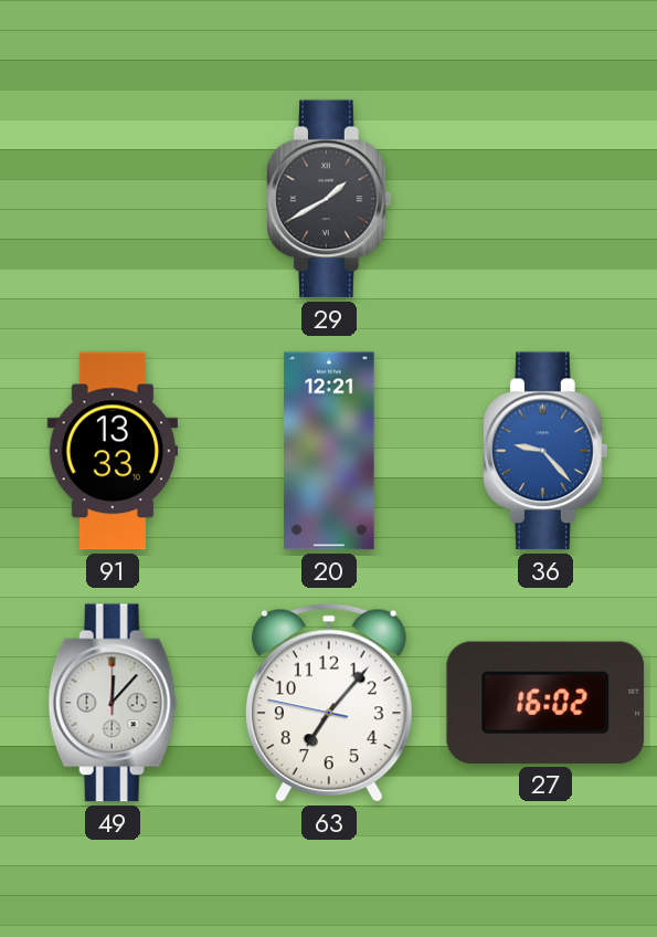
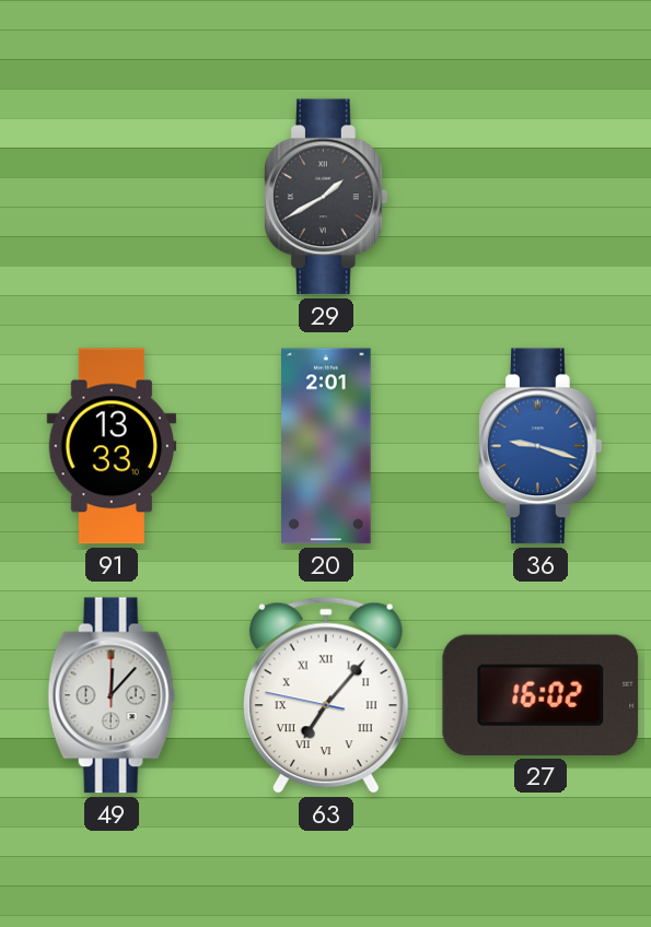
20: 12:21 -> 2:01
36: 9:23 -> 9:18
63 numerals: Arabic -> Roman
